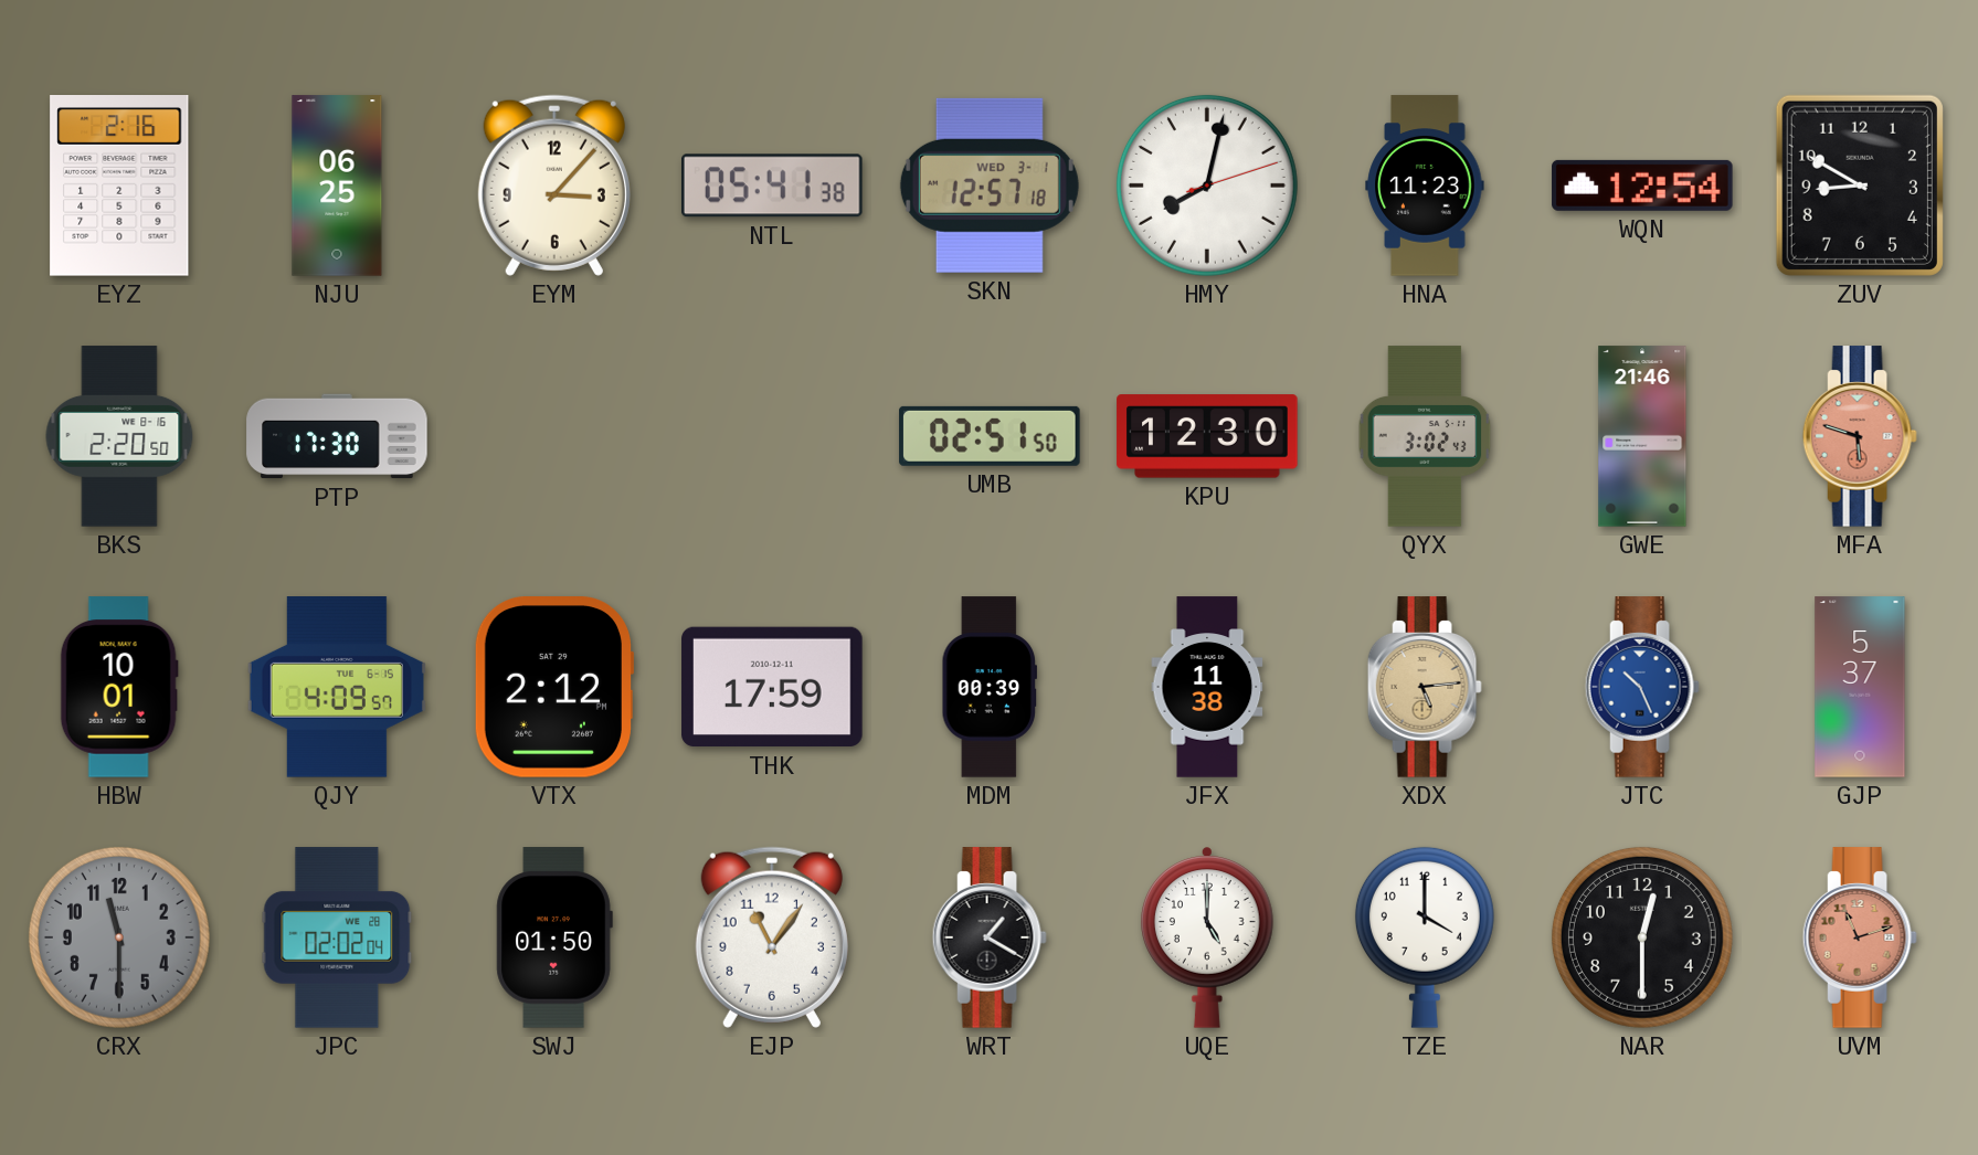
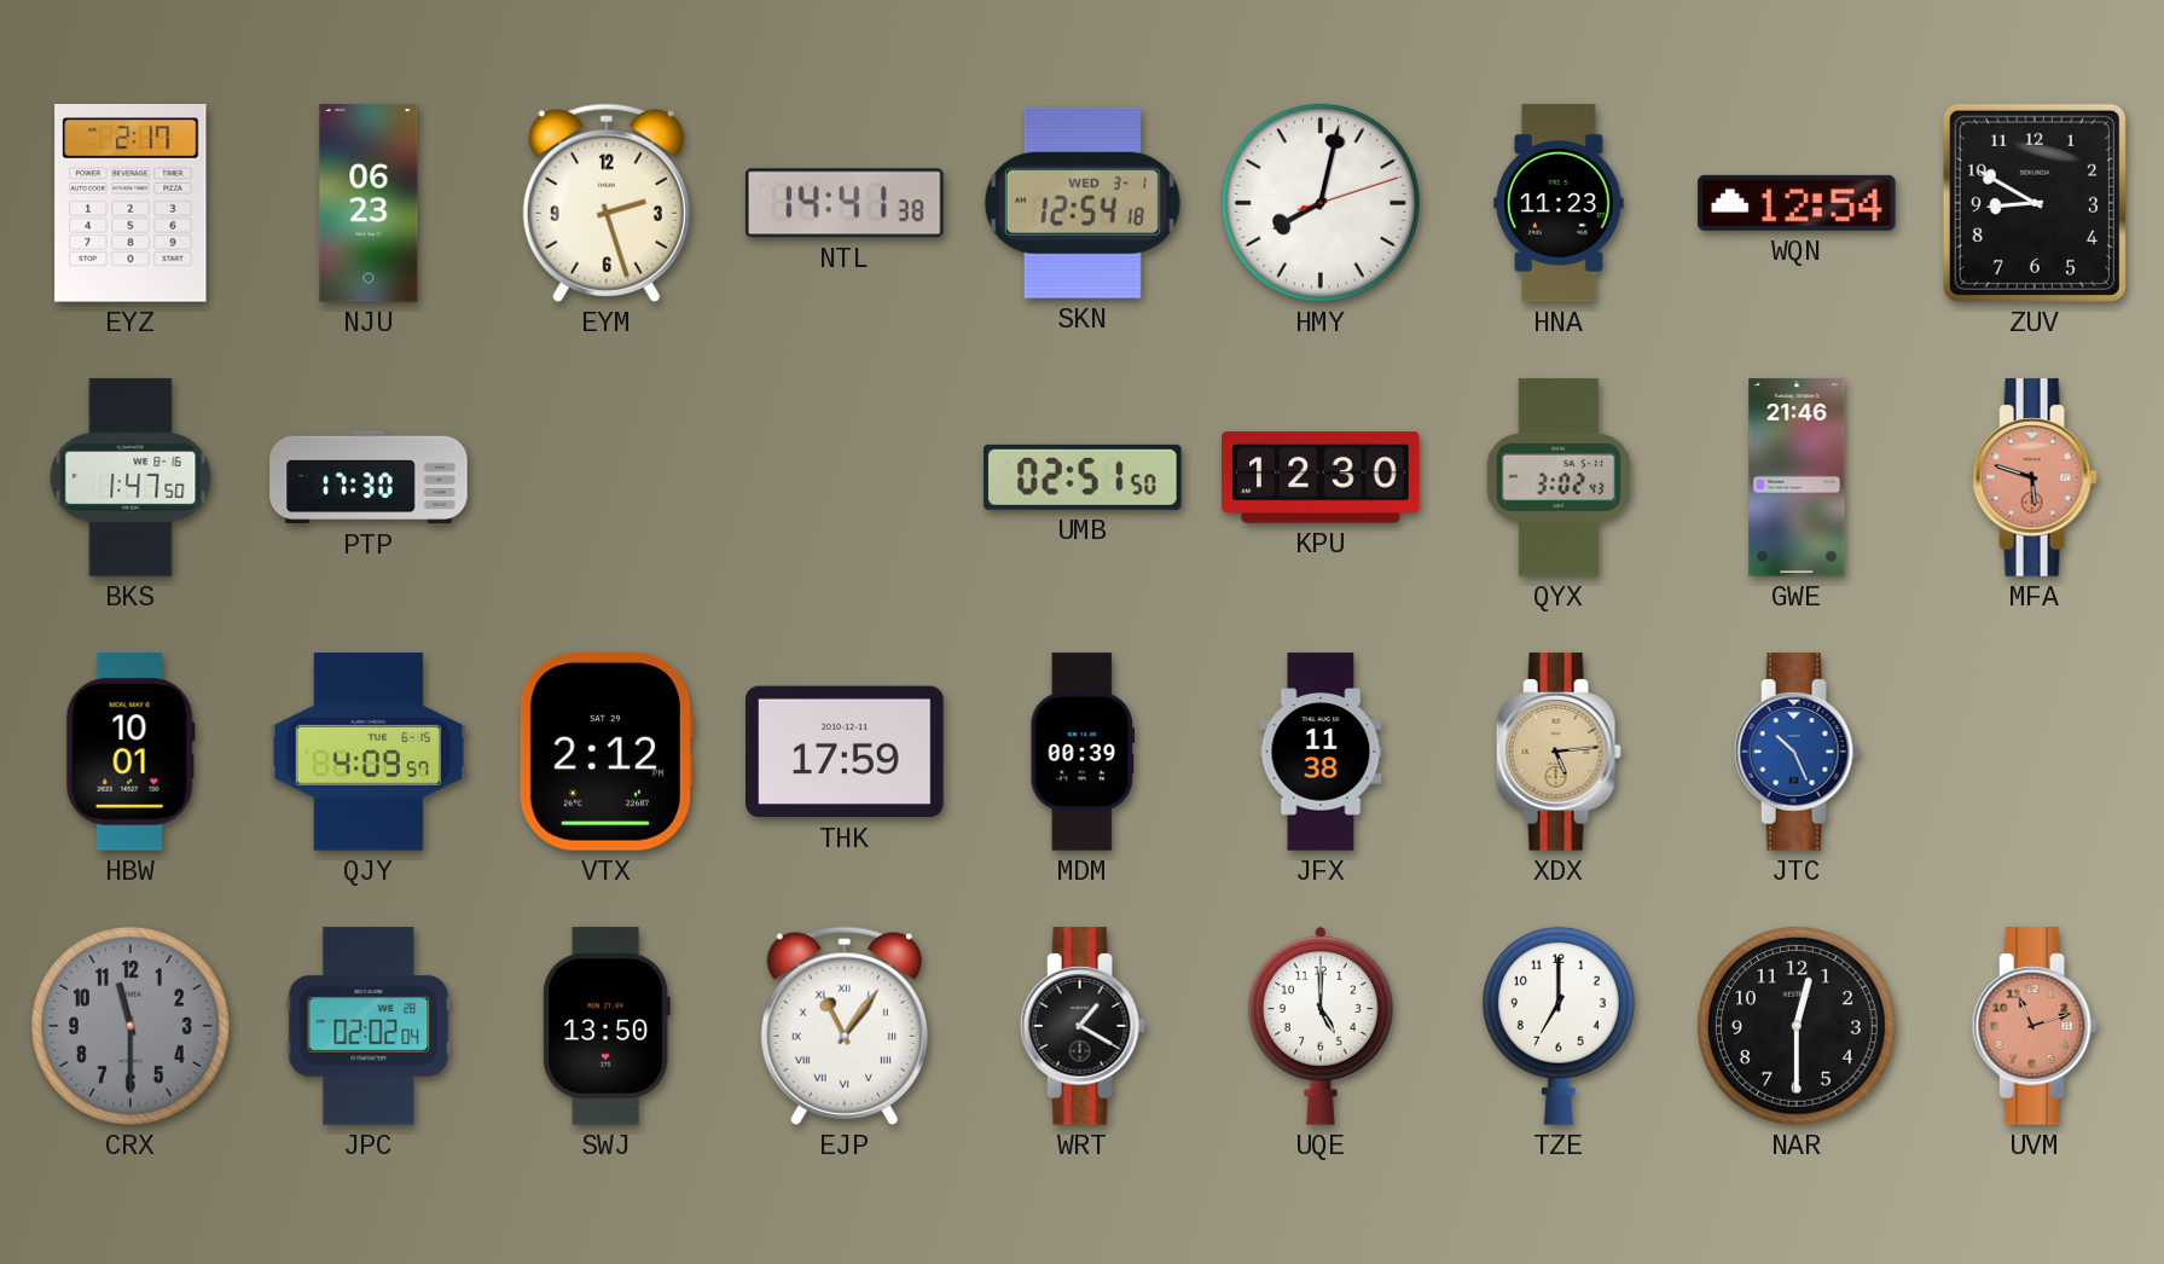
EYZ: 2:16 -> 2:17
NJU: 06:25 -> 06:23
EYM: 3:07 -> 2:27
NTL: 05:41 -> 14:41
SKN: 12:57 -> 12:54
BKS: 2:20 -> 1:47
GJP: 5:37 -> none
SWJ: 01:50 -> 13:50
EJP numerals: Arabic -> Roman
TZE: 4:00 -> 7:00
